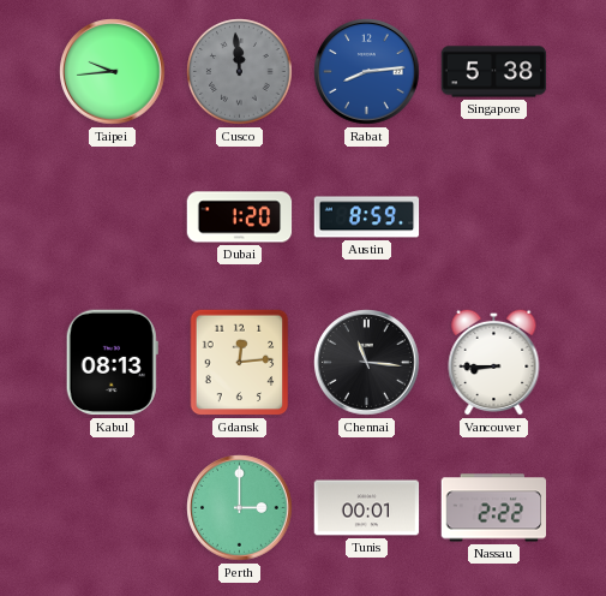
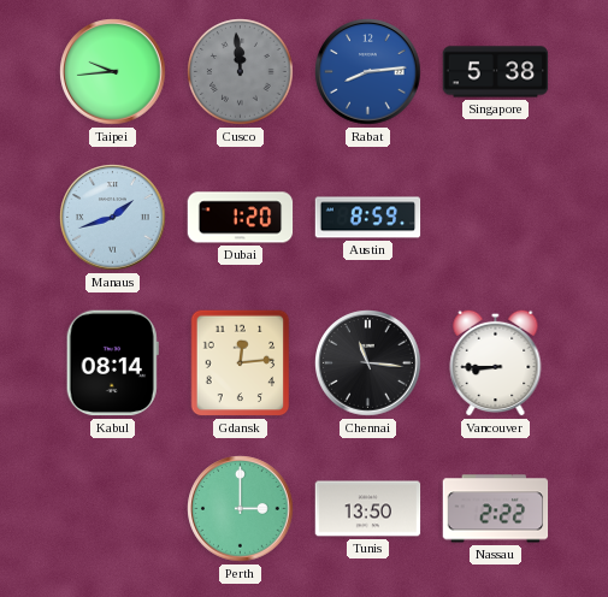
Manaus: none -> 1:42
Kabul: 08:13 -> 08:14
Tunis: 00:01 -> 13:50
